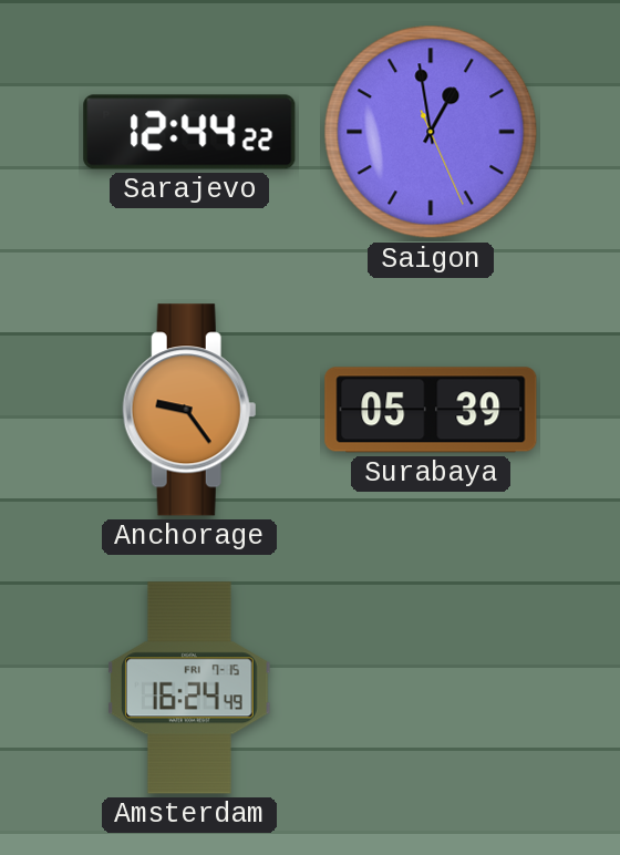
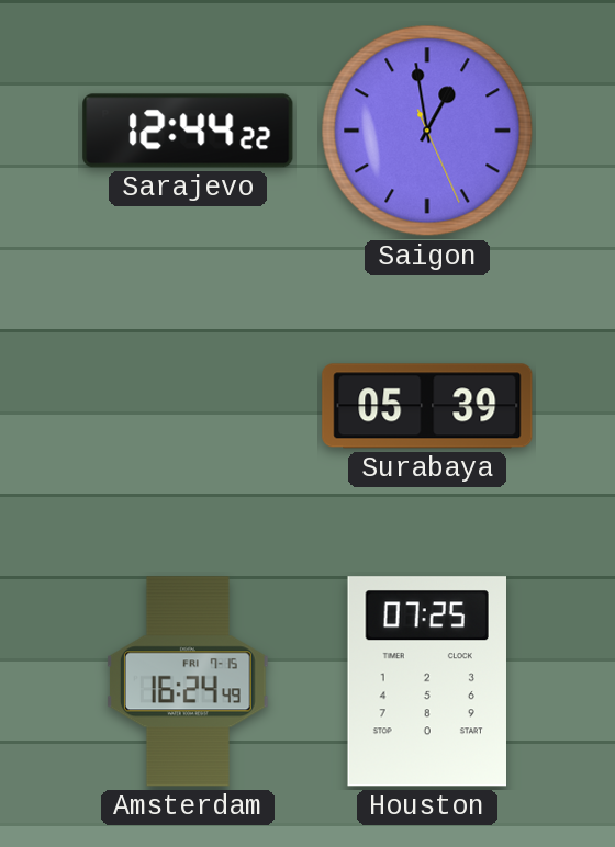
Anchorage: 9:24 -> none
Houston: none -> 07:25
